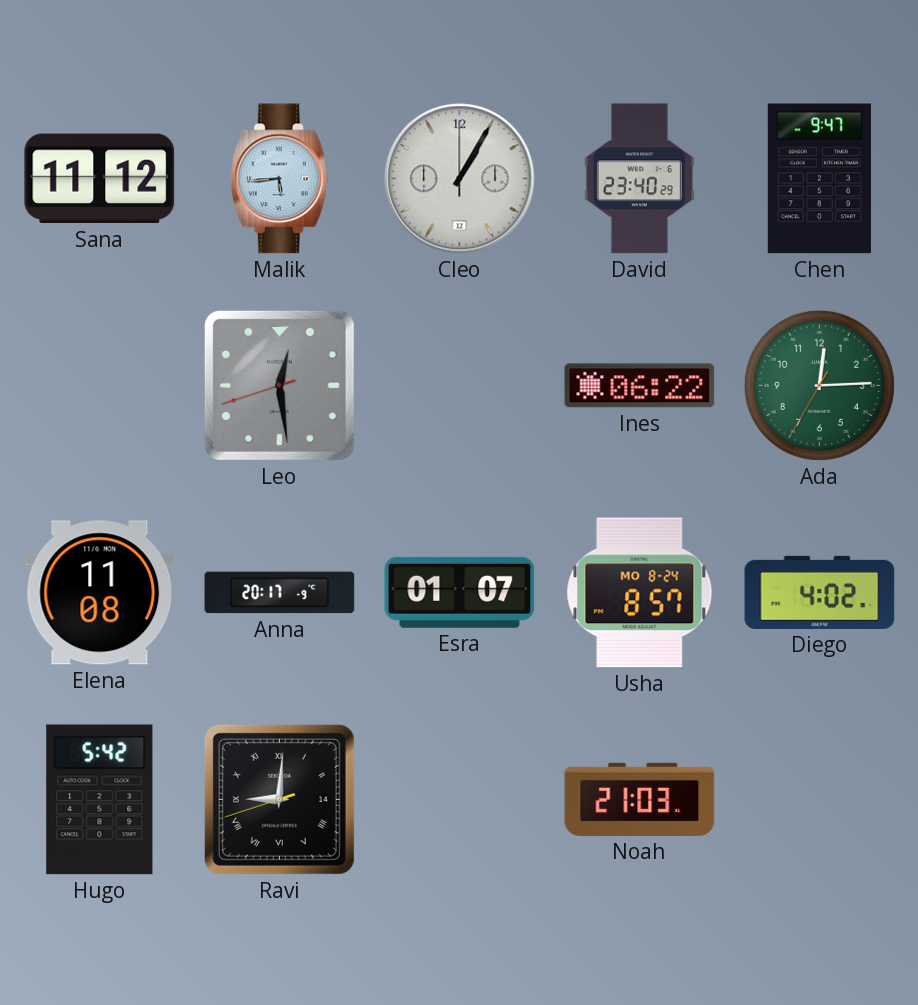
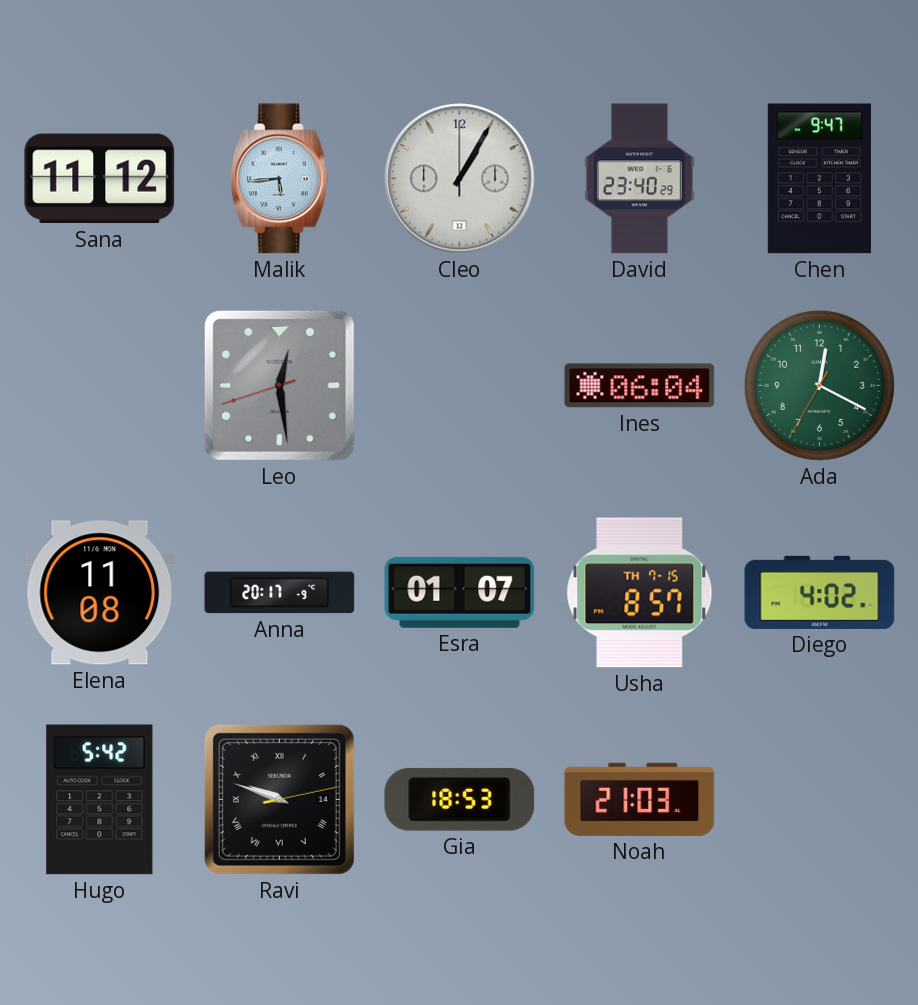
Ines: 06:22 -> 06:04
Ada: 12:14 -> 12:19
Usha date: MO 8-24 -> TH 7-15
Ravi: 9:00 -> 9:48
Gia: none -> 18:53
